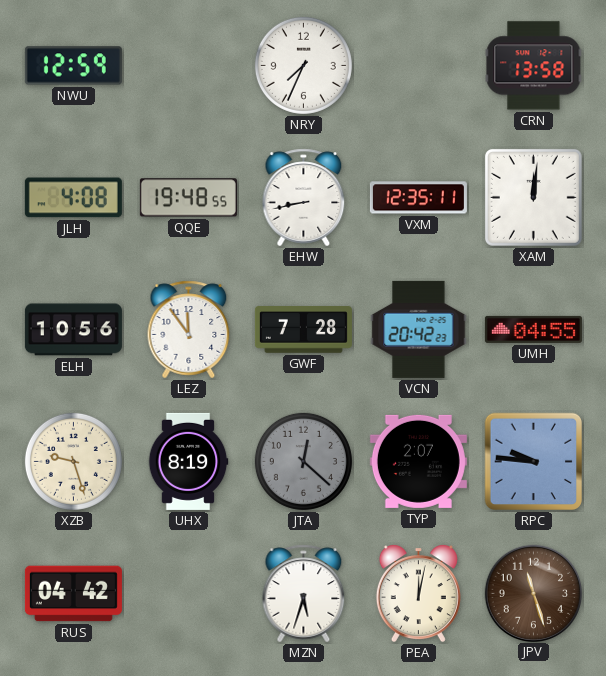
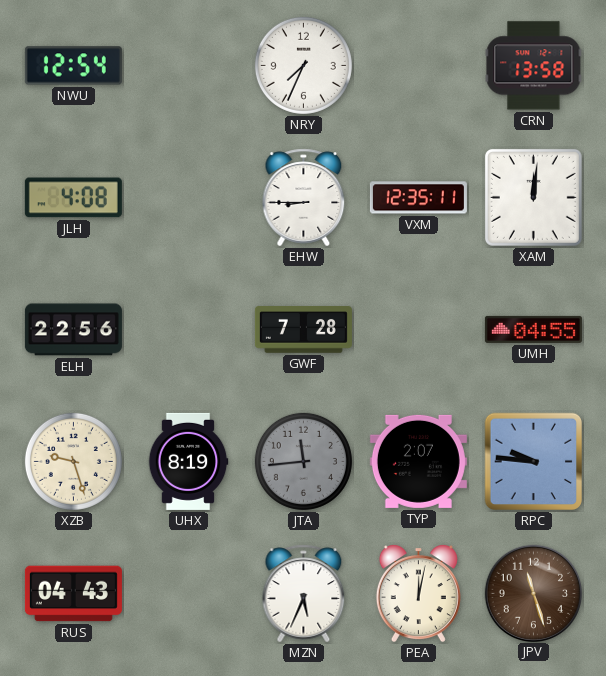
NWU: 12:59 -> 12:54
QQE: 19:48 -> none
EHW: 8:43 -> 8:45
ELH: 10:56 -> 22:56
LEZ: 11:54 -> none
VCN: 20:42 -> none
JTA: 12:22 -> 11:44
RUS: 04:42 -> 04:43
MZN: 5:33 -> 5:34
